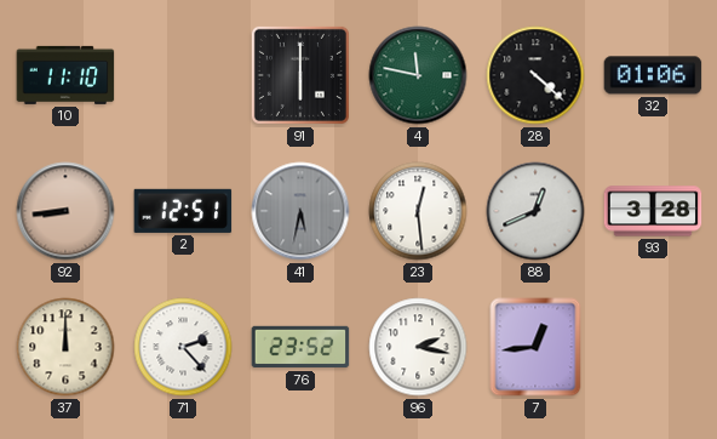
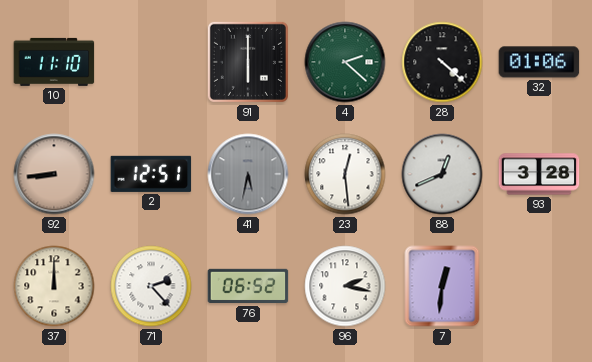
4: 11:47 -> 2:22
76: 23:52 -> 06:52
7: 12:44 -> 12:31
